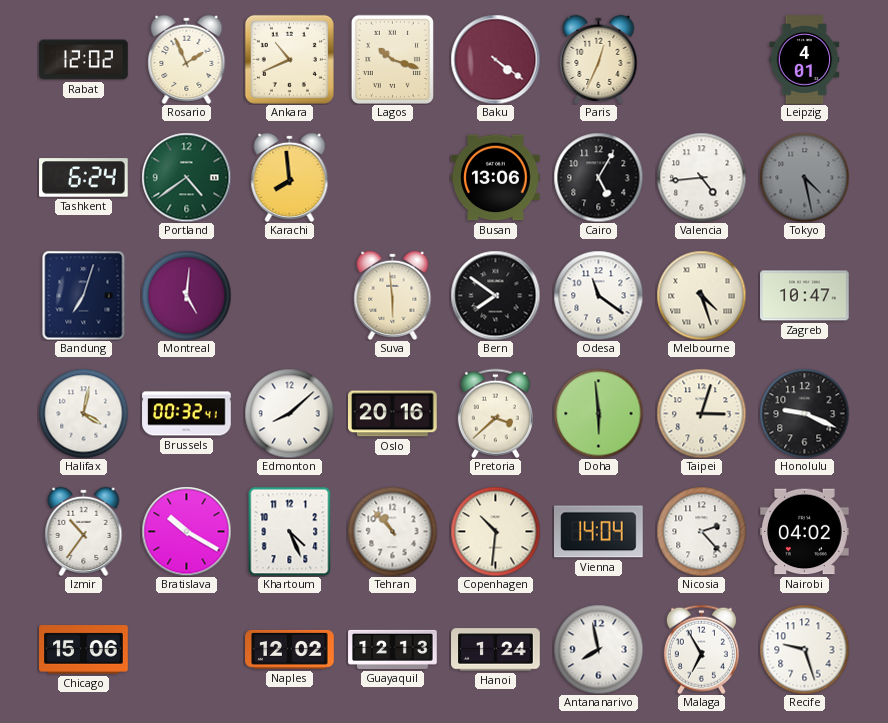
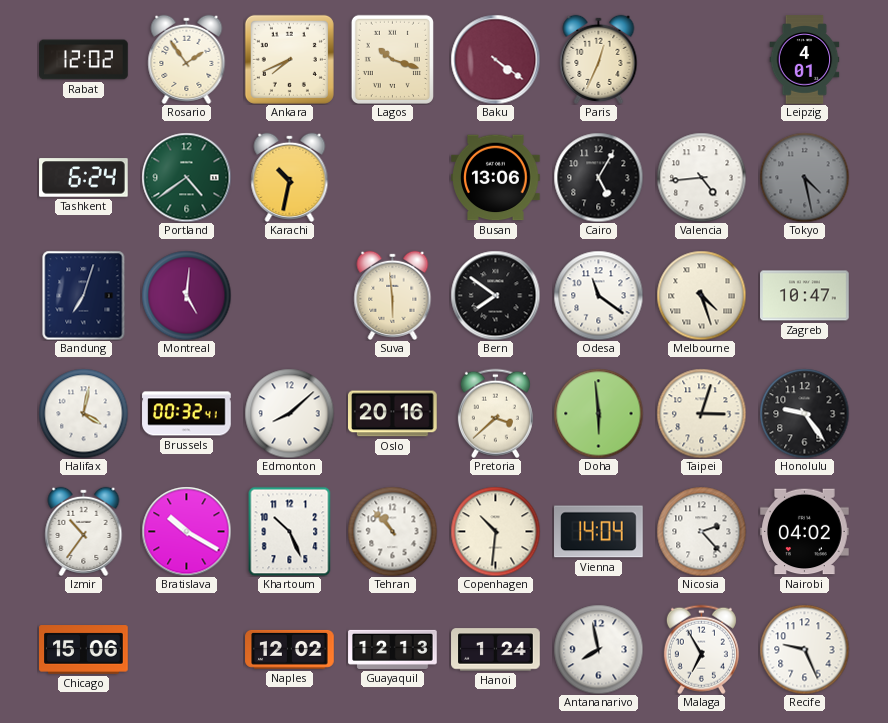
Rosario: 1:56 -> 1:54
Ankara: 10:41 -> 7:41
Karachi: 7:59 -> 10:32
Honolulu: 9:19 -> 9:24
Khartoum: 4:26 -> 10:26
Recife: 9:27 -> 9:26
